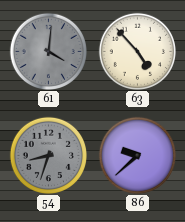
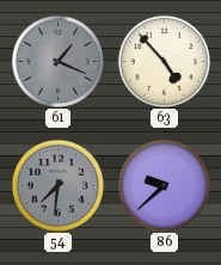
61: 4:01 -> 1:19
54: 8:33 -> 7:31
